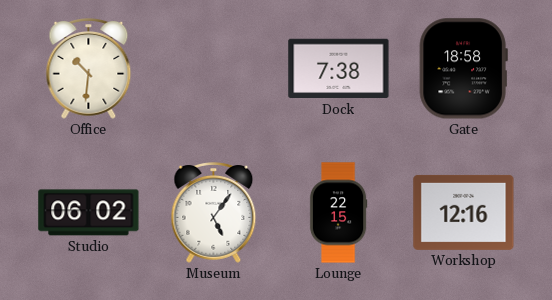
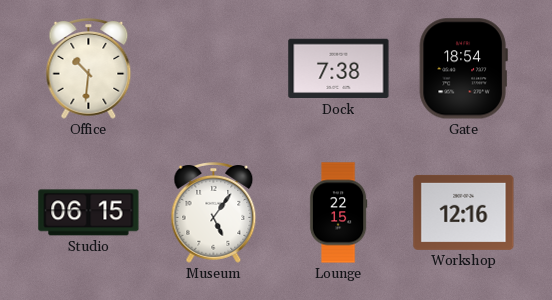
Gate: 18:58 -> 18:54
Studio: 06:02 -> 06:15
